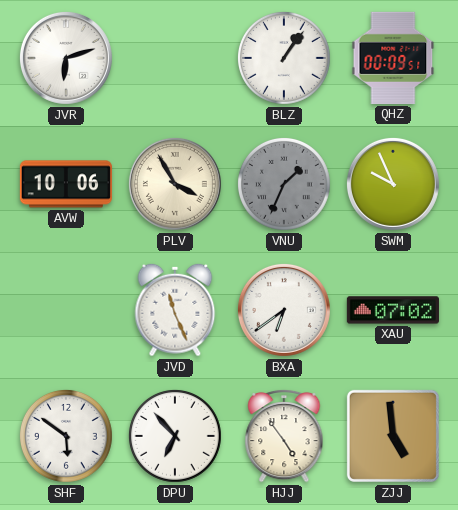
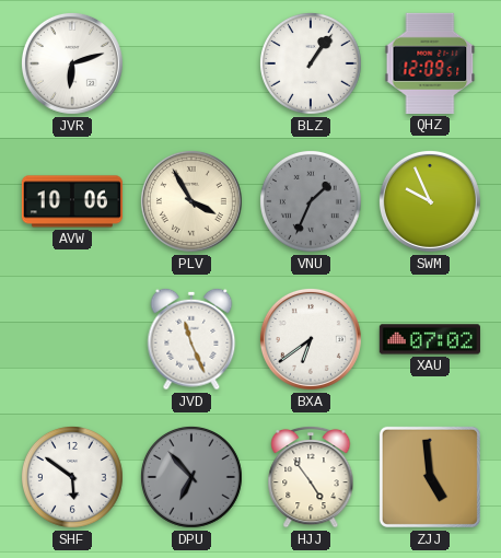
QHZ: 00:09 -> 12:09
DPU dial: white -> grey
